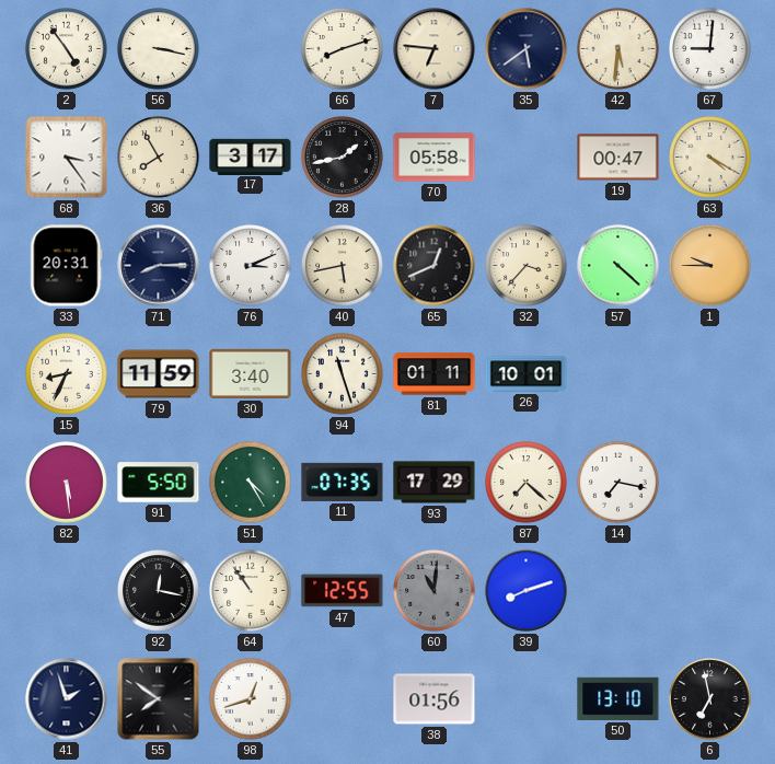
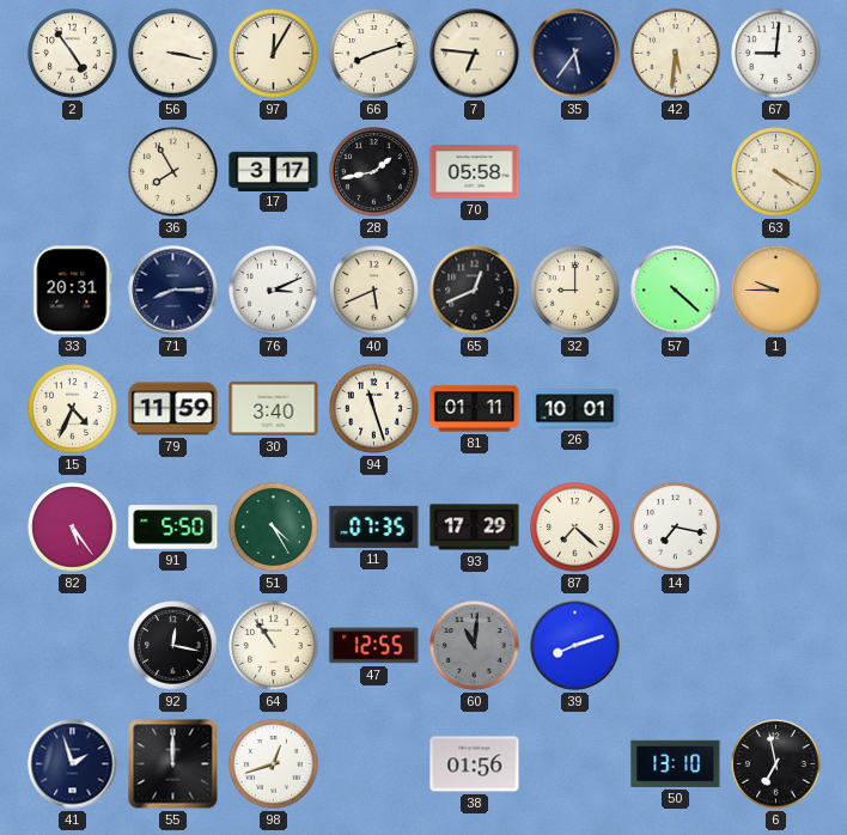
97: none -> 12:05
35: 5:39 -> 5:36
68: 3:24 -> none
19: 00:47 -> none
40: 5:43 -> 5:41
32: 3:37 -> 9:00
15: 8:34 -> 4:34
82: 5:29 -> 5:24
55: 7:51 -> 12:00
